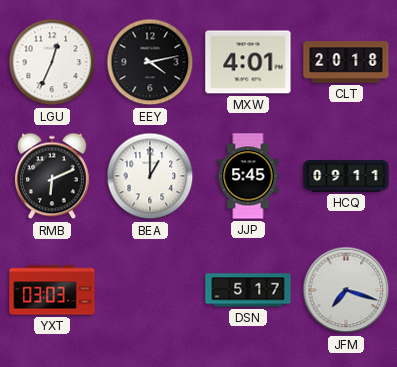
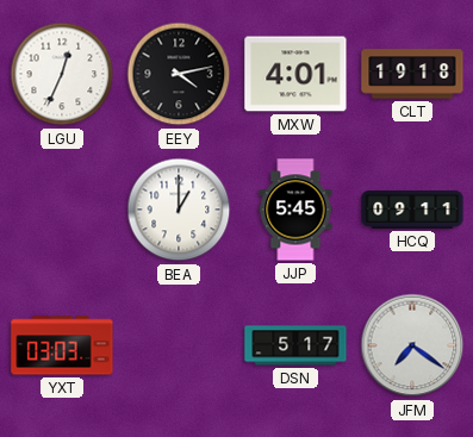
CLT: 20:18 -> 19:18
RMB: 6:11 -> none
JFM: 7:18 -> 7:21
